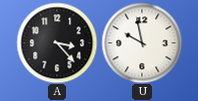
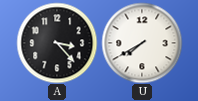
U: 9:58 -> 7:40
